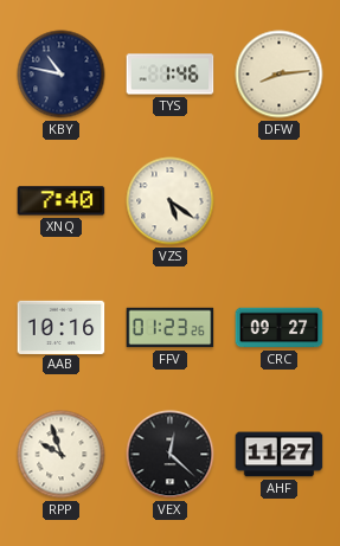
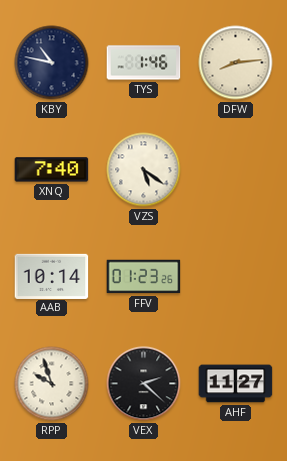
AAB: 10:16 -> 10:14
CRC: 09:27 -> none
VEX: 12:22 -> 2:22
